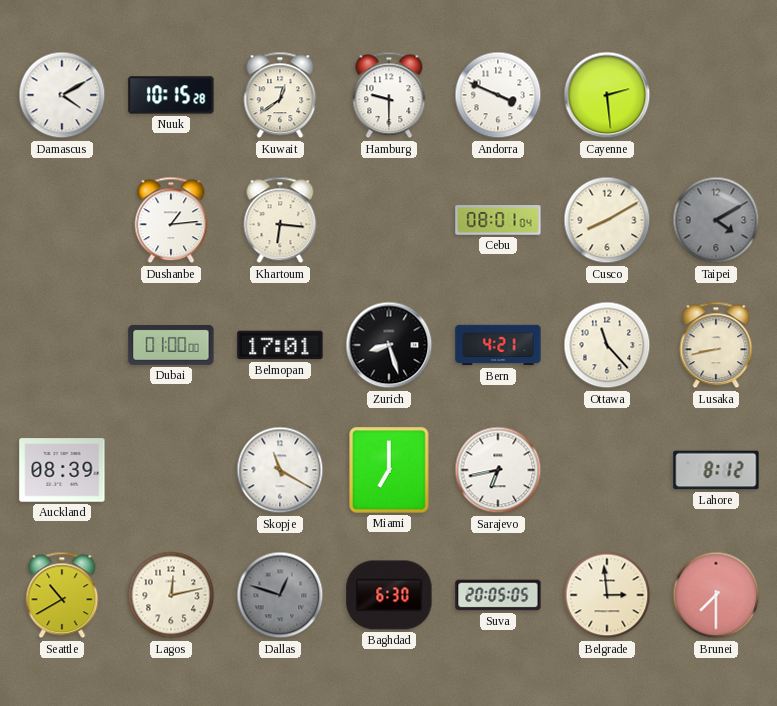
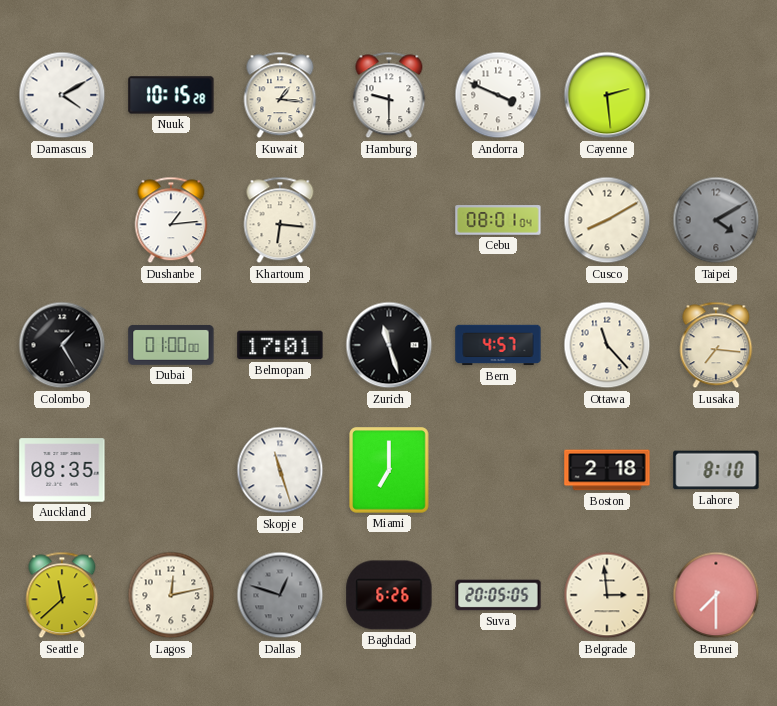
Kuwait: 12:39 -> 1:16
Colombo: none -> 1:25
Zurich: 8:27 -> 11:27
Bern: 4:21 -> 4:57
Lusaka: 8:43 -> 7:16
Auckland: 08:39 -> 08:35
Skopje: 11:20 -> 11:27
Sarajevo: 6:43 -> none
Boston: none -> 2:18
Lahore: 8:12 -> 8:10
Seattle: 10:40 -> 11:38
Baghdad: 6:30 -> 6:26
